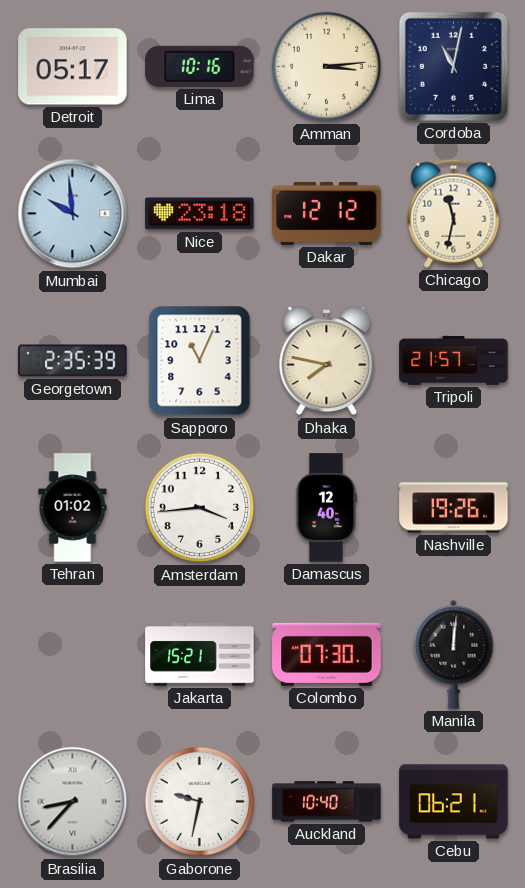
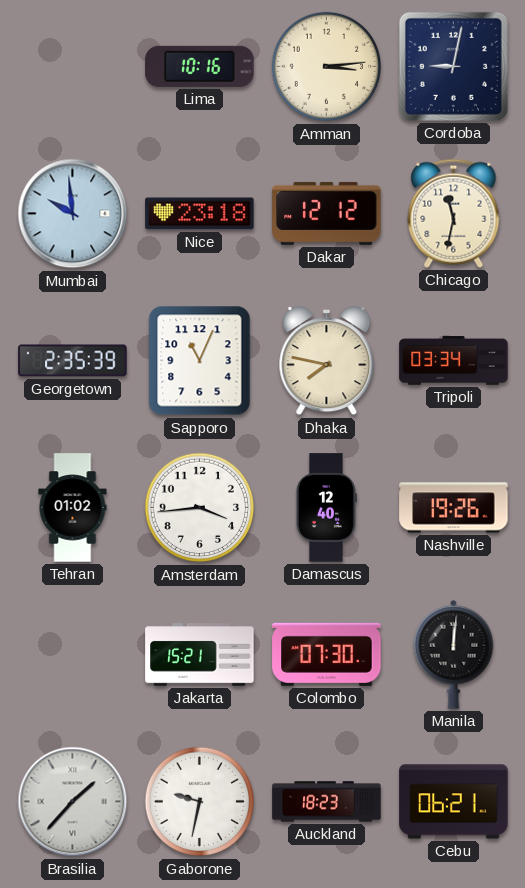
Detroit: 05:17 -> none
Cordoba: 11:02 -> 9:02
Tripoli: 21:57 -> 03:34
Brasilia: 8:37 -> 1:37
Auckland: 10:40 -> 18:23
